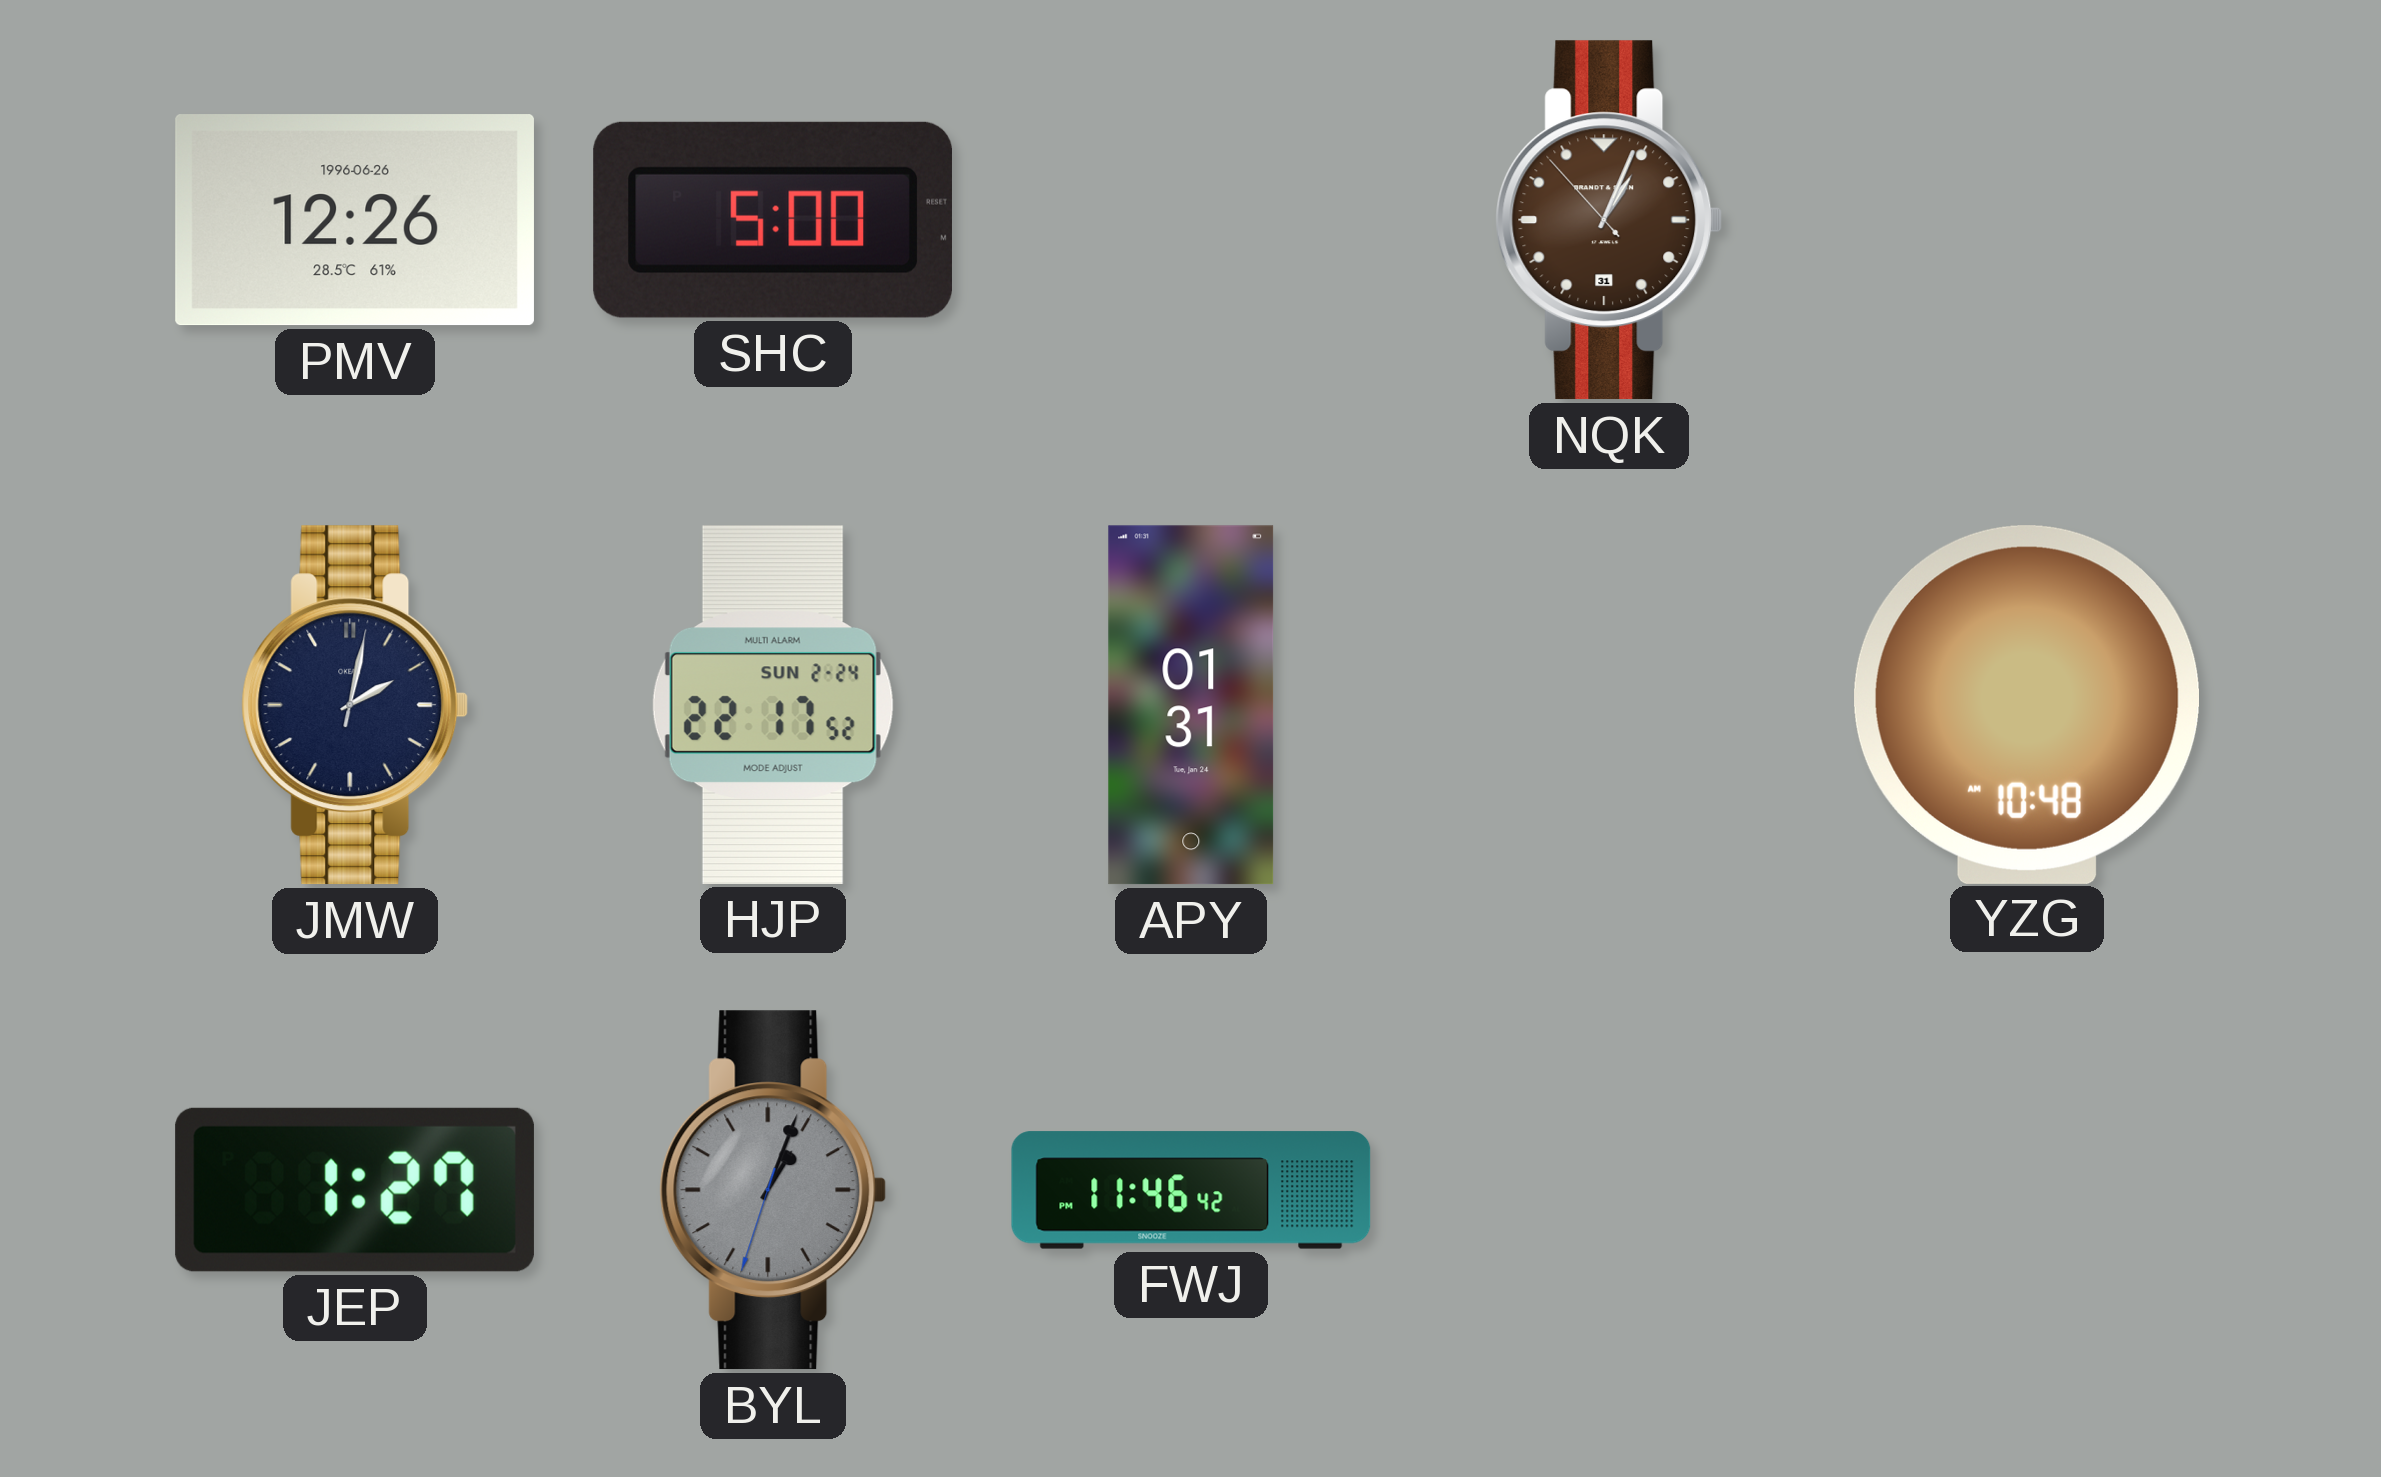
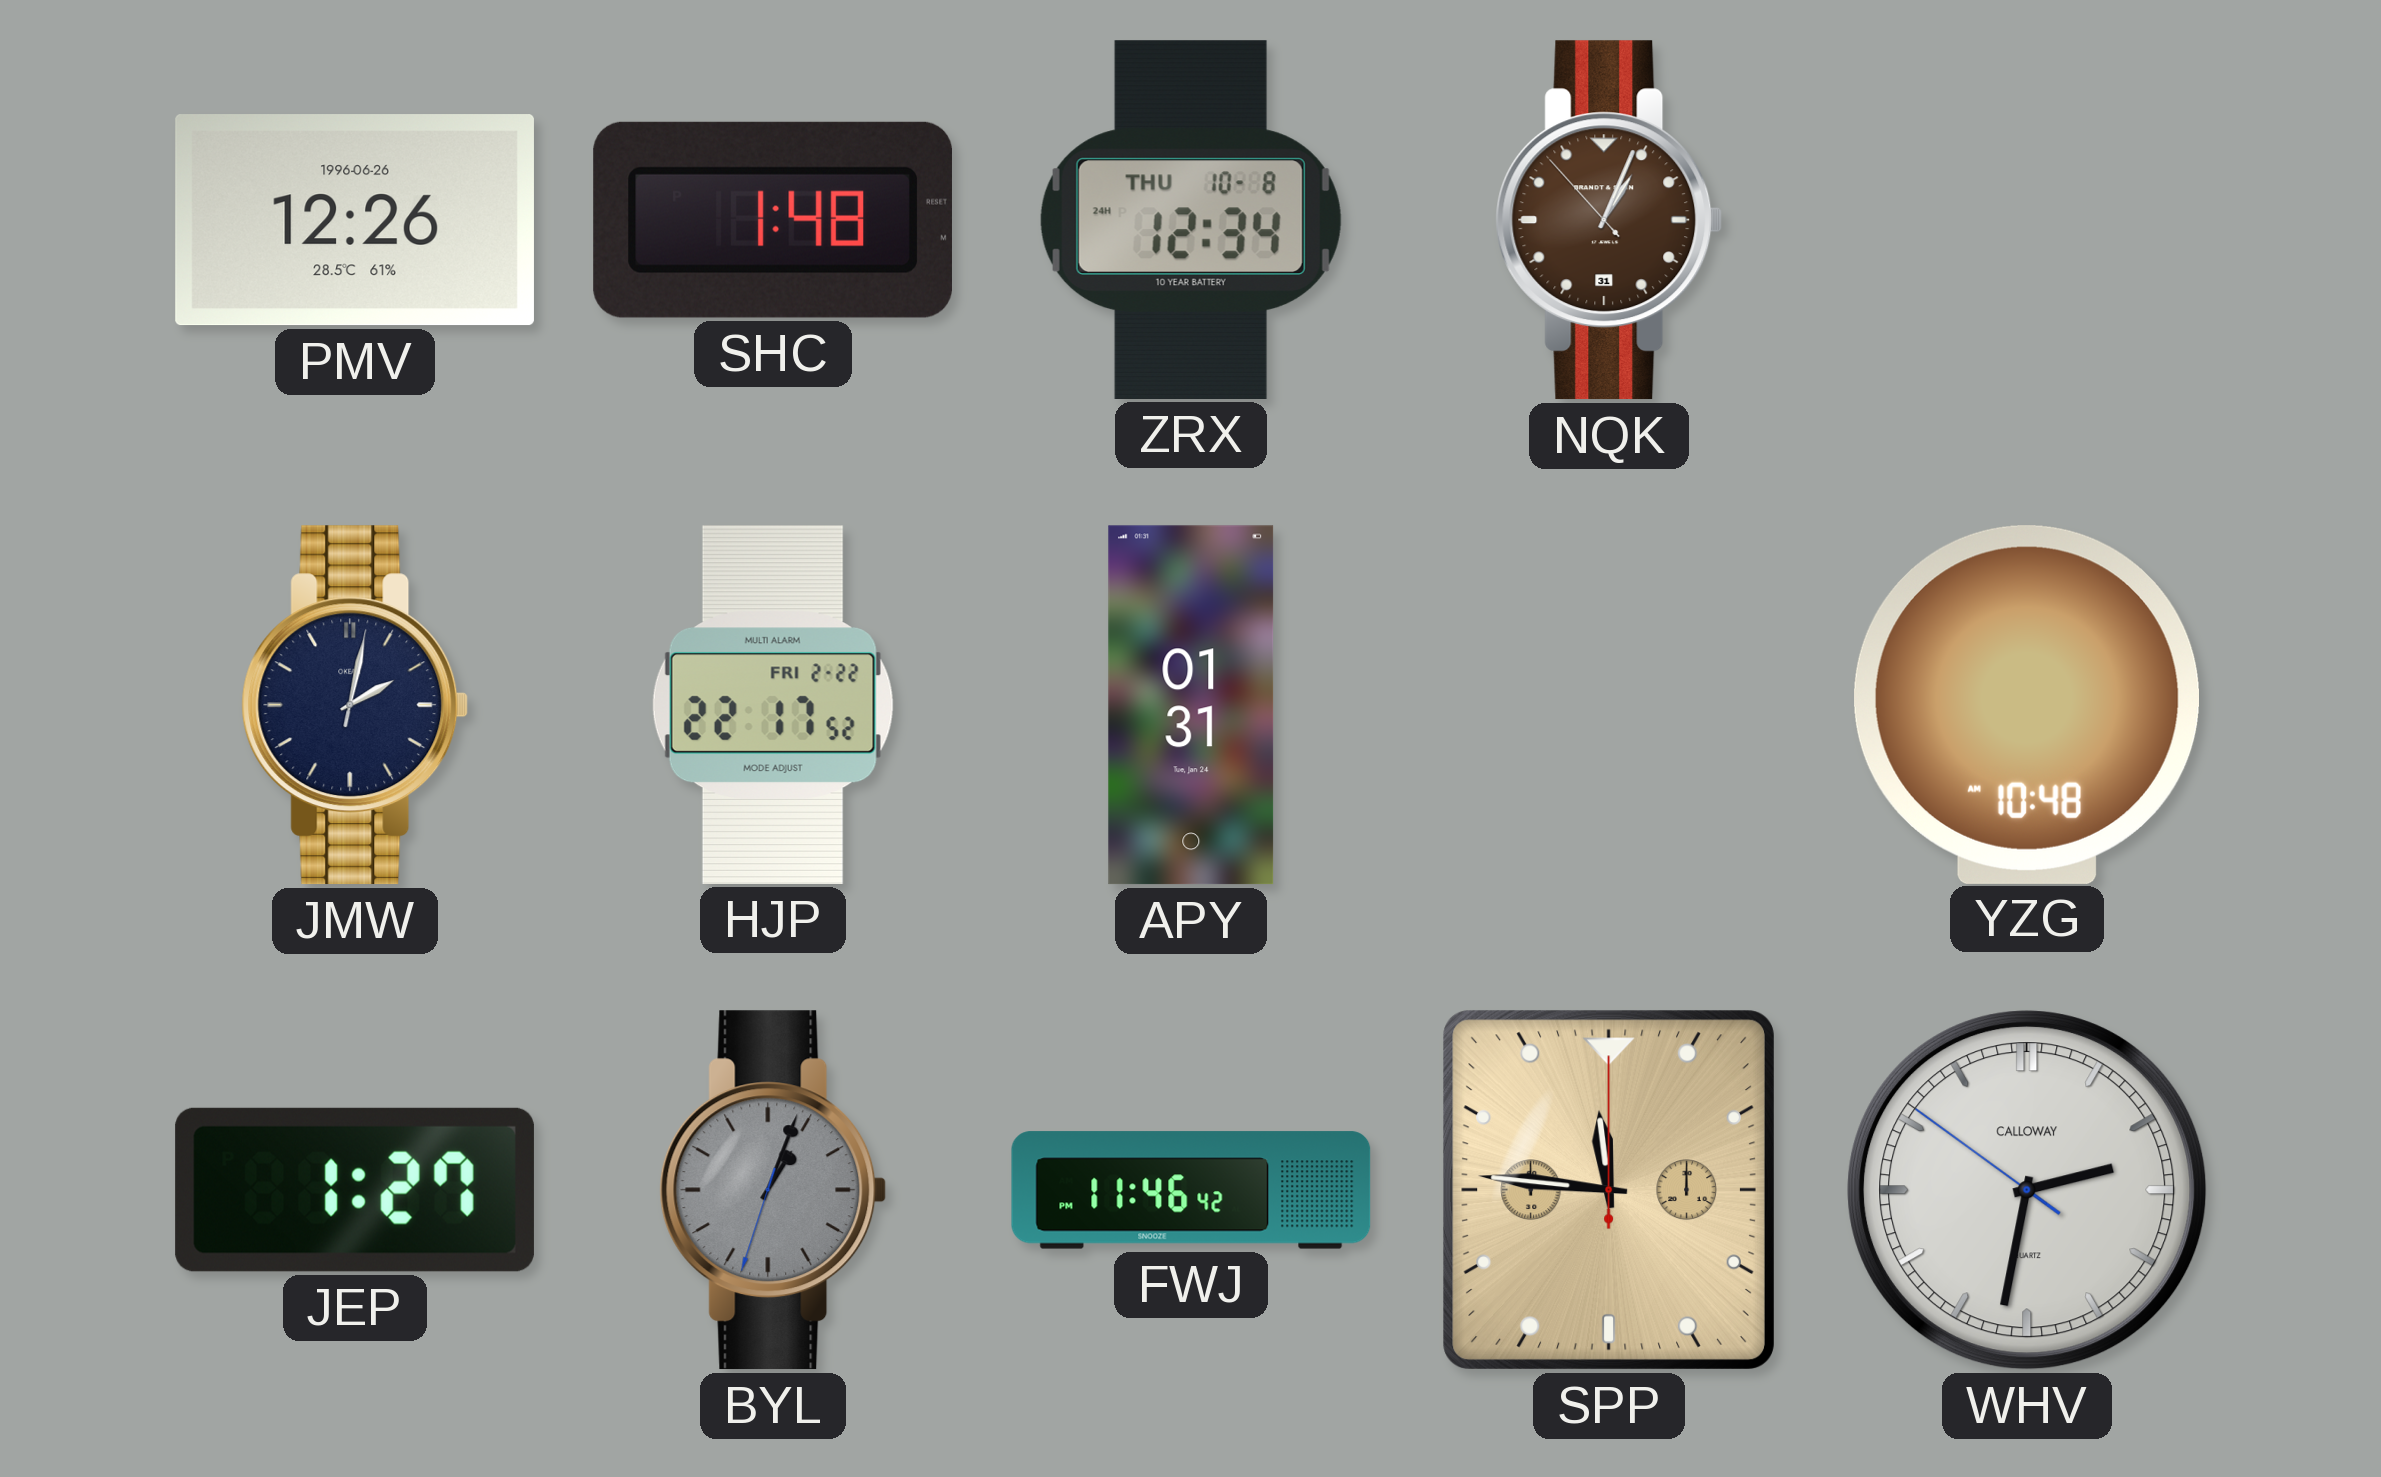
SHC: 5:00 -> 1:48
ZRX: none -> 12:34
HJP date: SUN 2-24 -> FRI 2-22
SPP: none -> 11:46
WHV: none -> 2:31
